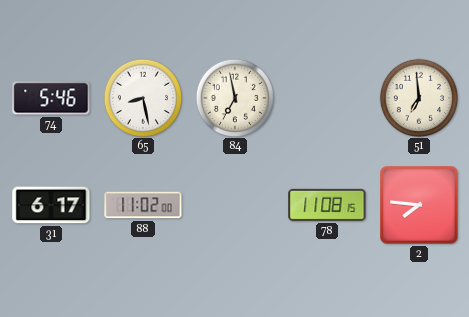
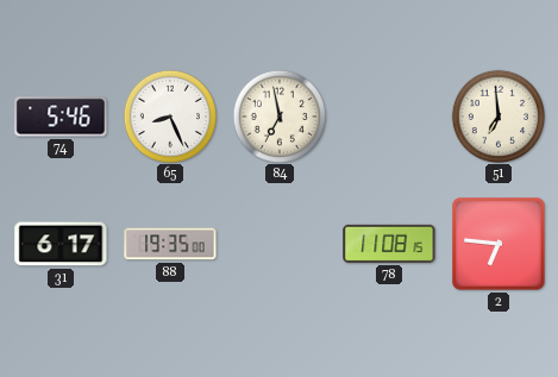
65: 8:28 -> 8:26
88: 11:02 -> 19:35
2: 7:46 -> 6:46
